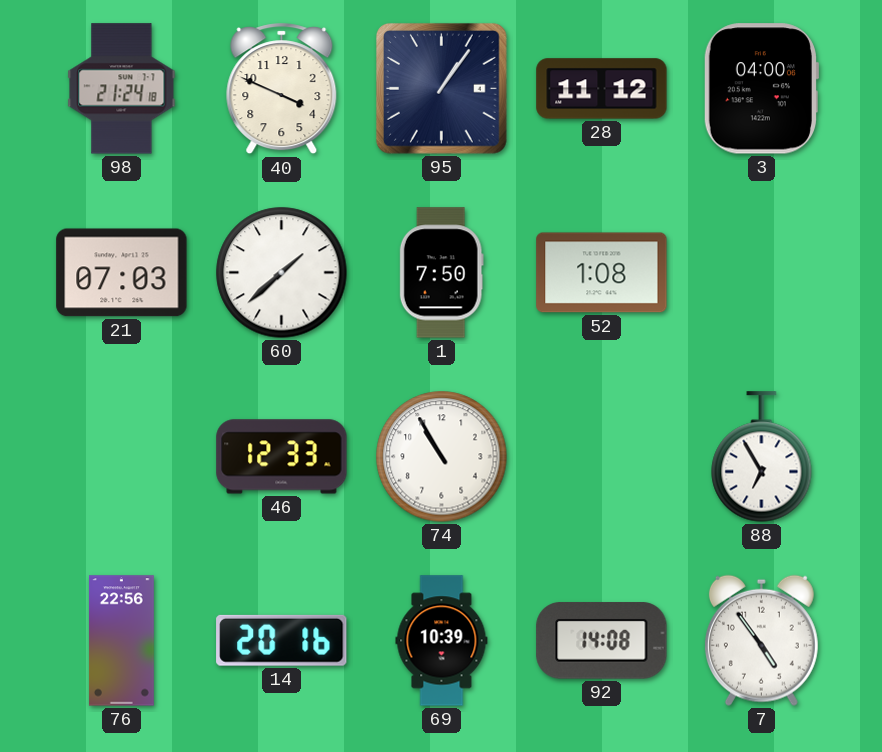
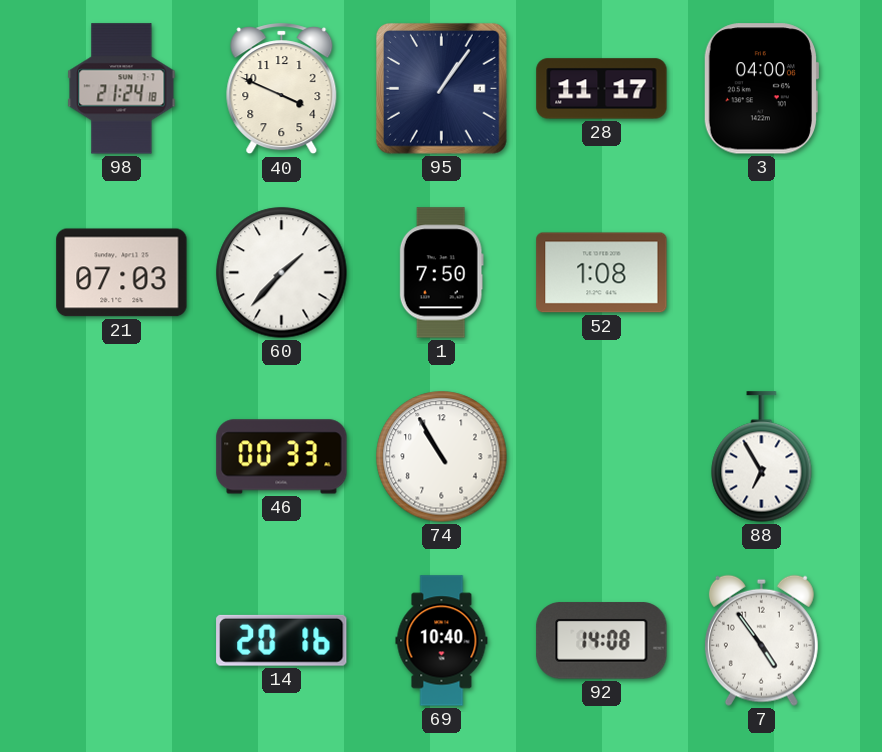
28: 11:12 -> 11:17
60: 1:38 -> 1:37
46: 12:33 -> 00:33
76: 22:56 -> none
69: 10:39 -> 10:40
